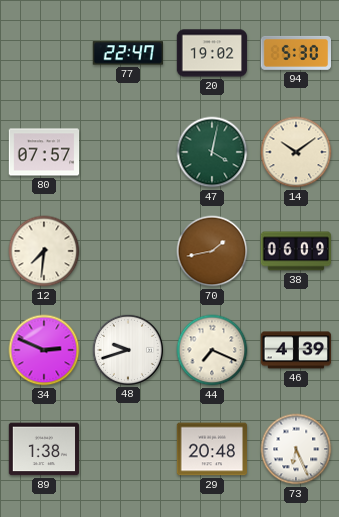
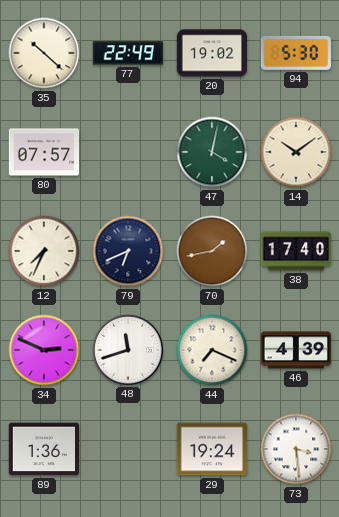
35: none -> 10:22
77: 22:47 -> 22:49
12: 7:31 -> 7:34
79: none -> 6:41
38: 06:09 -> 17:40
48: 9:42 -> 11:42
89: 1:38 -> 1:36
29: 20:48 -> 19:24
73: 6:26 -> 3:29
